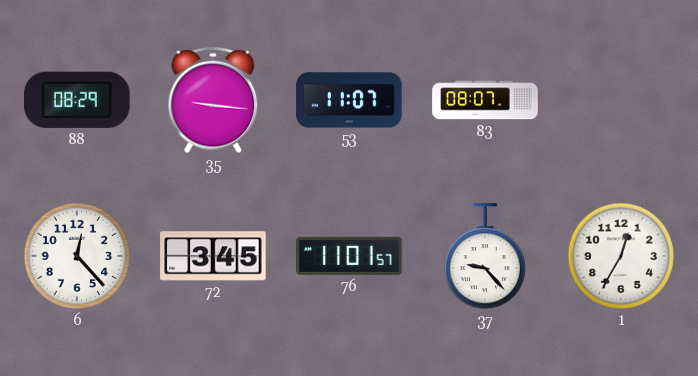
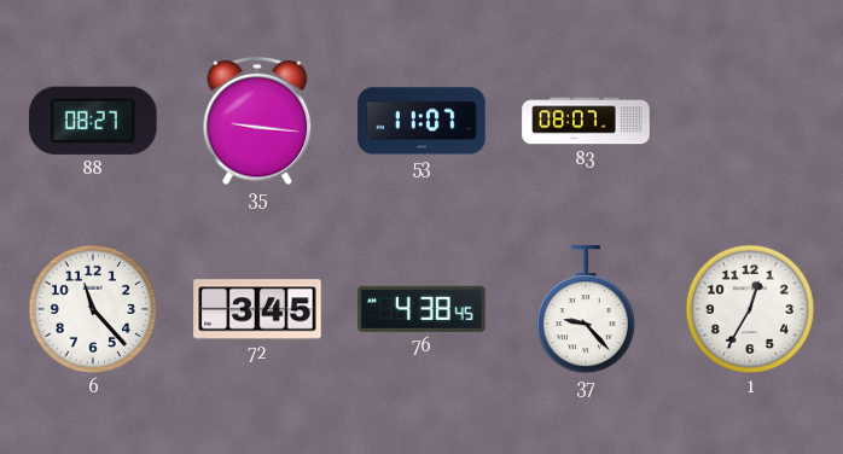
88: 08:29 -> 08:27
6: 12:23 -> 11:23
76: 11:01 -> 4:38
